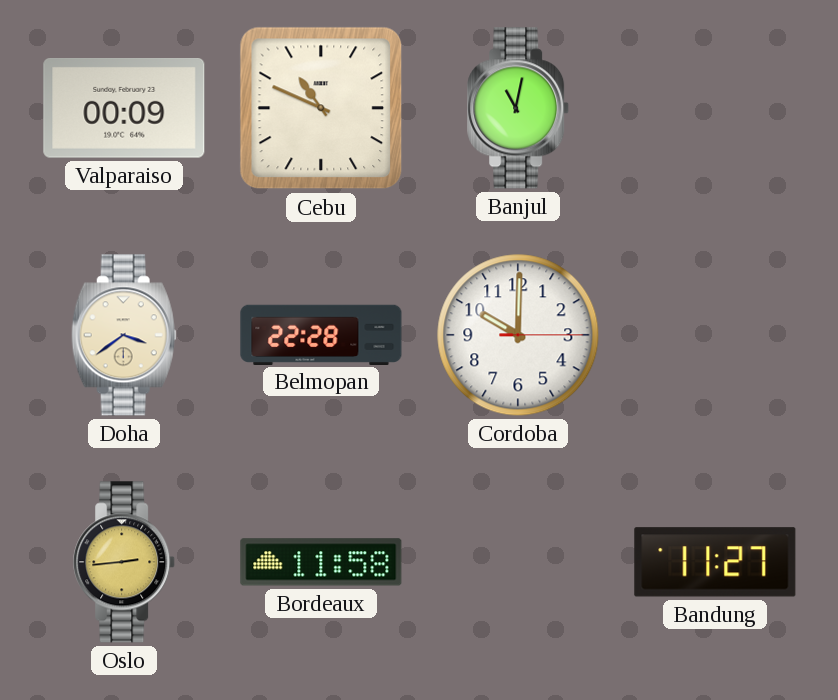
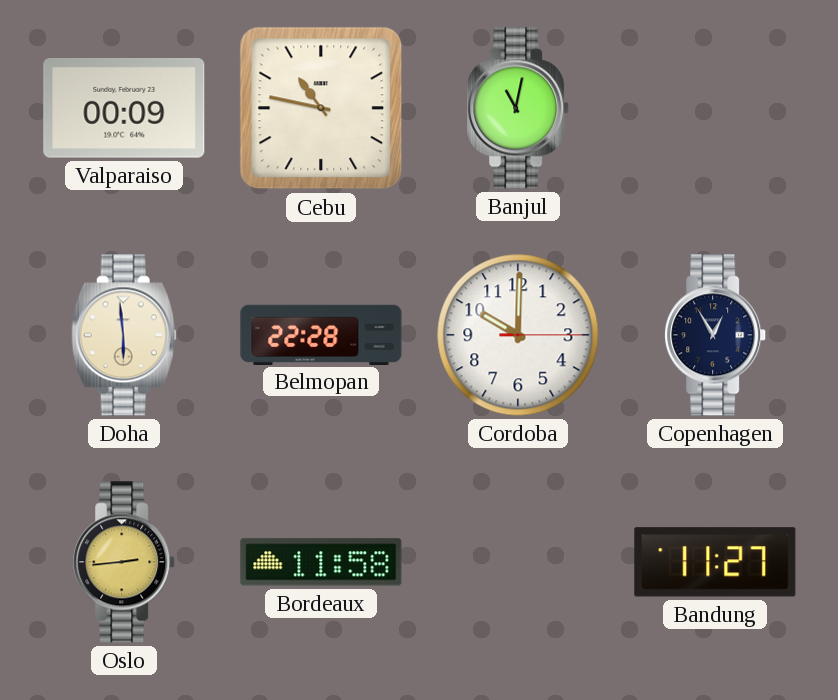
Cebu: 10:49 -> 10:47
Doha: 3:39 -> 5:59
Copenhagen: none -> 12:55
